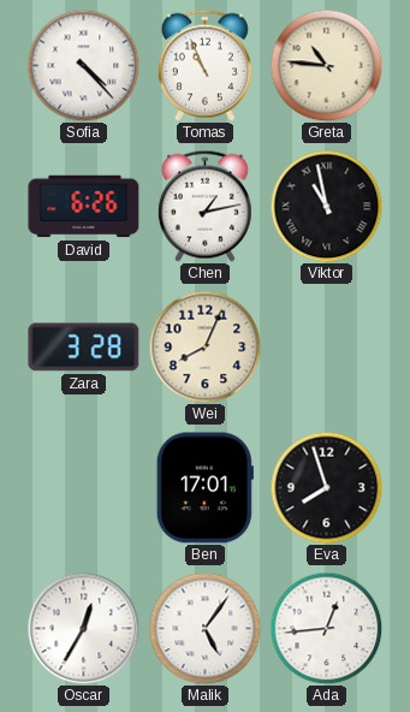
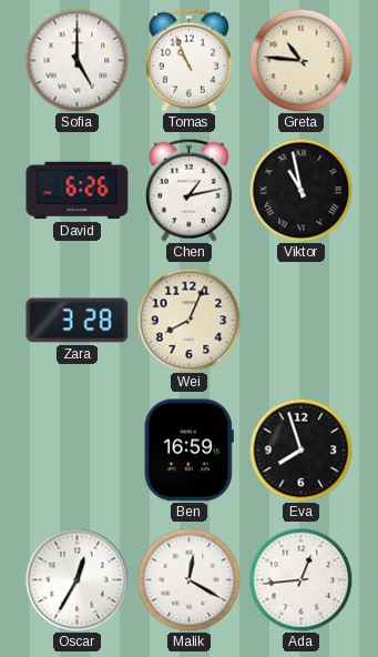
Sofia: 4:23 -> 5:00
Ben: 17:01 -> 16:59
Malik: 5:06 -> 12:20
